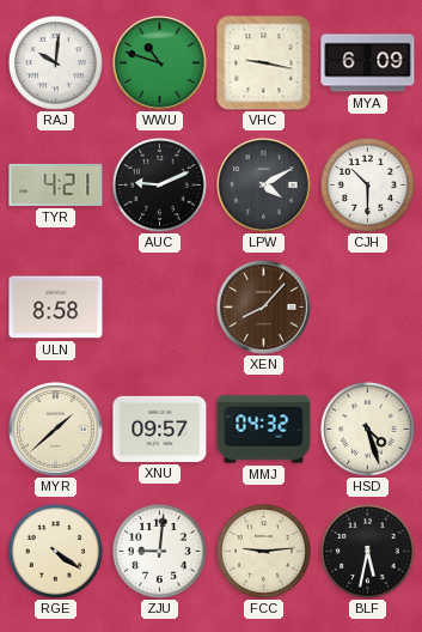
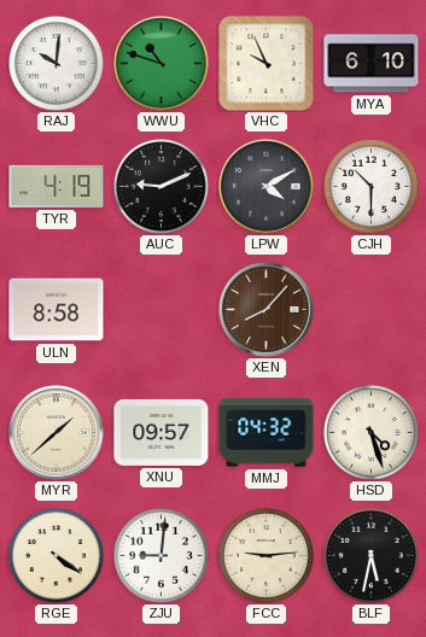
VHC: 9:17 -> 9:56
MYA: 6:09 -> 6:10
TYR: 4:21 -> 4:19
